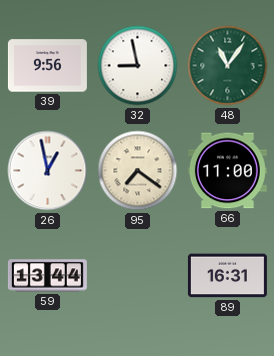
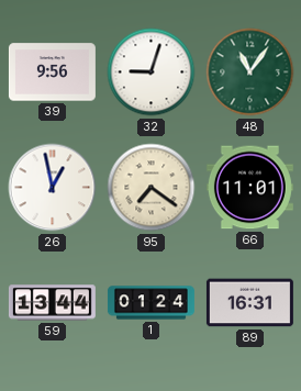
32: 8:58 -> 9:03
66: 11:00 -> 11:01
1: none -> 01:24
